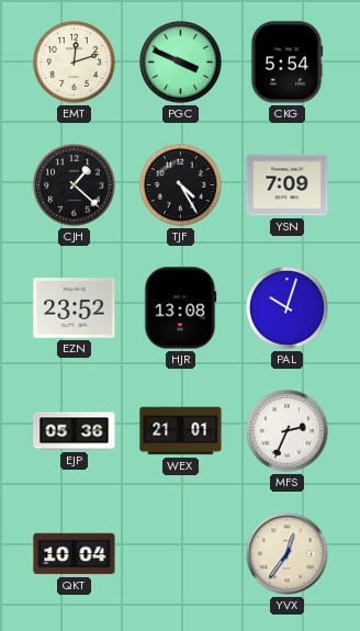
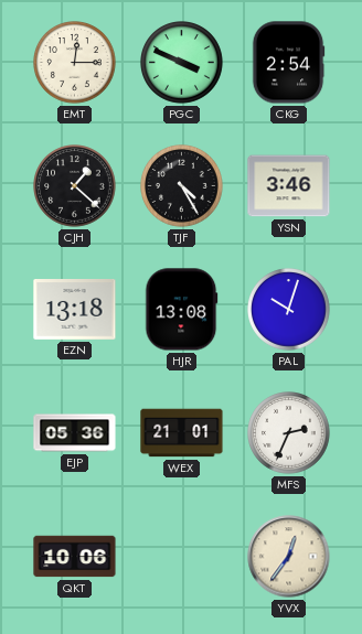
EMT: 12:12 -> 12:15
CKG: 5:54 -> 2:54
YSN: 7:09 -> 3:46
EZN: 23:52 -> 13:18
QKT: 10:04 -> 10:06
